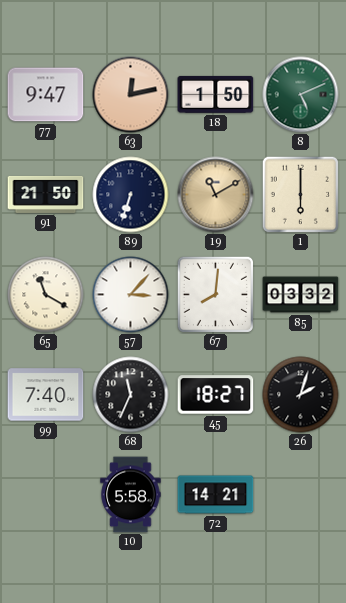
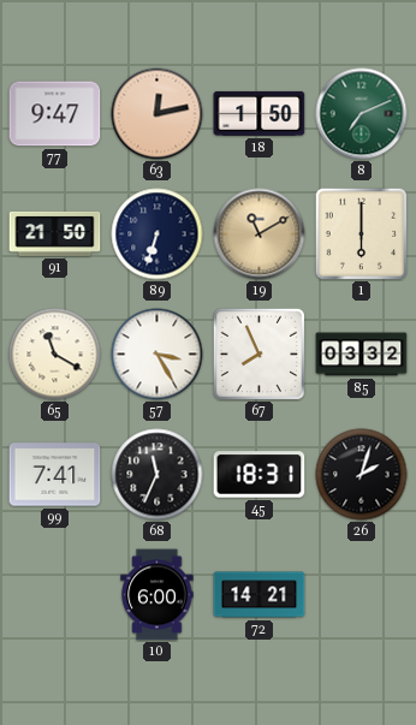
8: 5:11 -> 7:11
57: 3:07 -> 3:25
67: 8:01 -> 7:56
99: 7:40 -> 7:41
45: 18:27 -> 18:31
10: 5:58 -> 6:00
